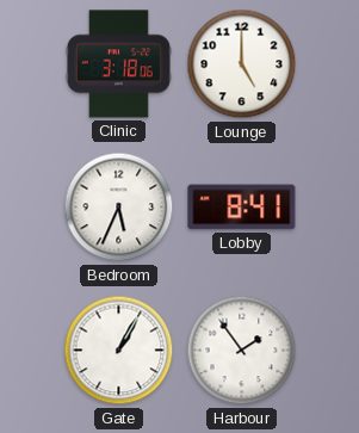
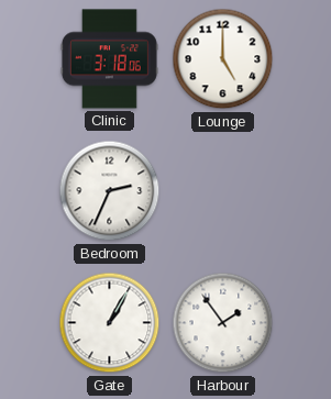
Bedroom: 5:34 -> 2:34
Lobby: 8:41 -> none
